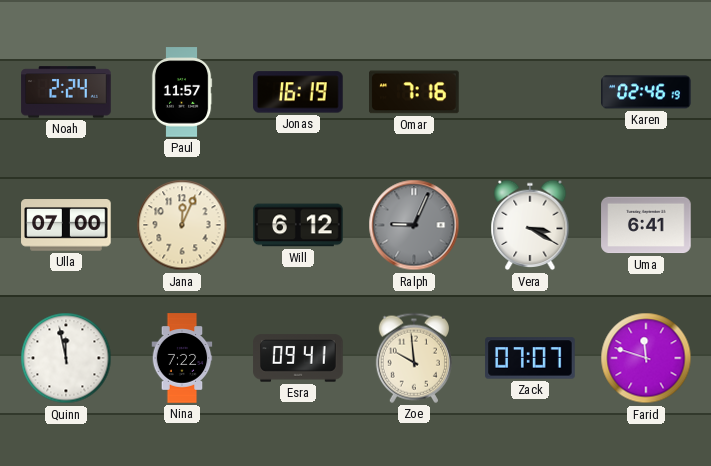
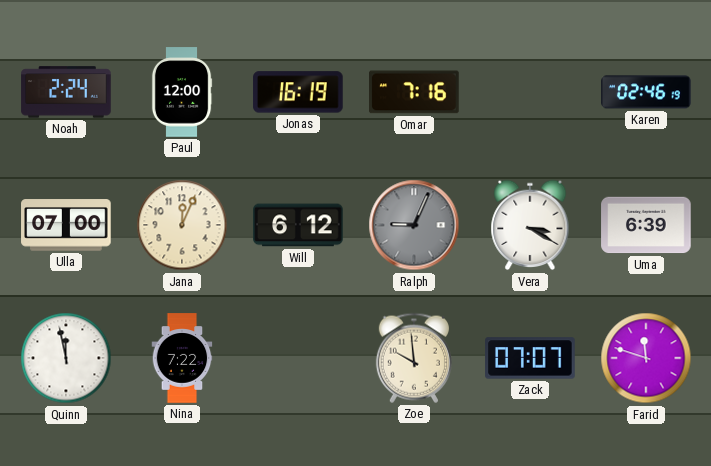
Paul: 11:57 -> 12:00
Uma: 6:41 -> 6:39
Esra: 09:41 -> none
